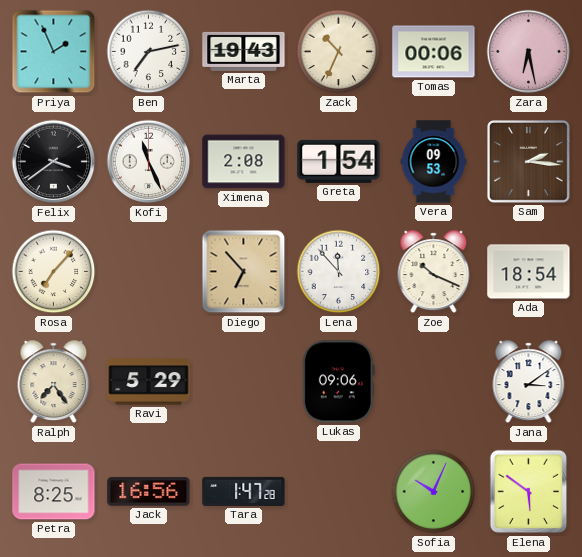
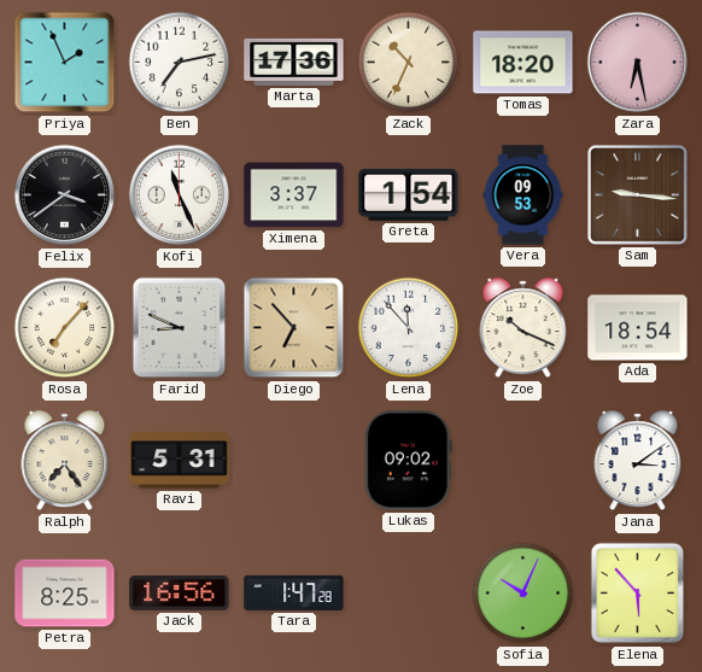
Marta: 19:43 -> 17:36
Tomas: 00:06 -> 18:20
Ximena: 2:08 -> 3:37
Sam: 2:16 -> 9:16
Farid: none -> 8:49
Ravi: 5:29 -> 5:31
Lukas: 09:06 -> 09:02
Elena: 5:51 -> 5:53
